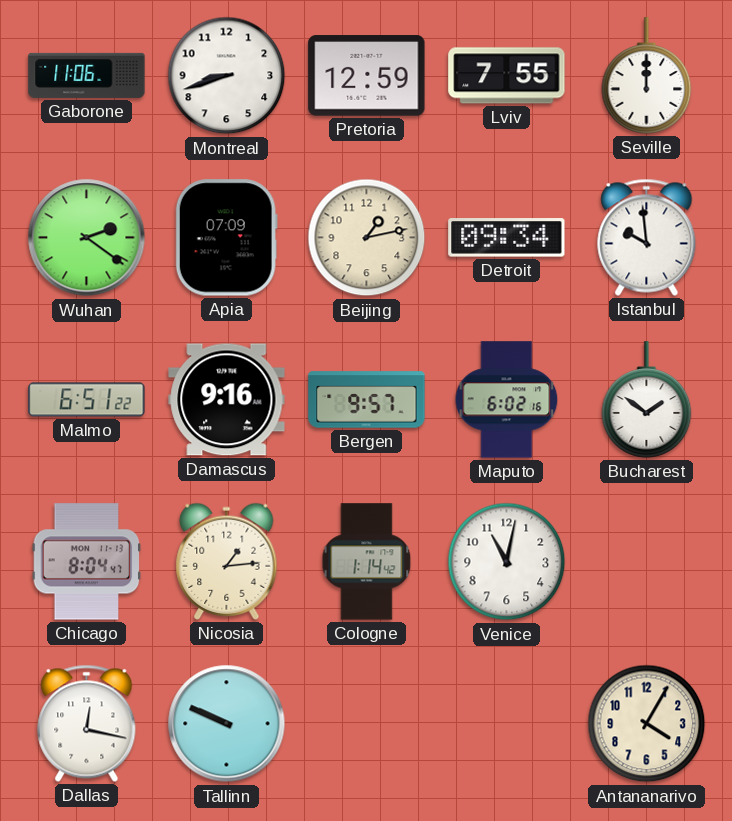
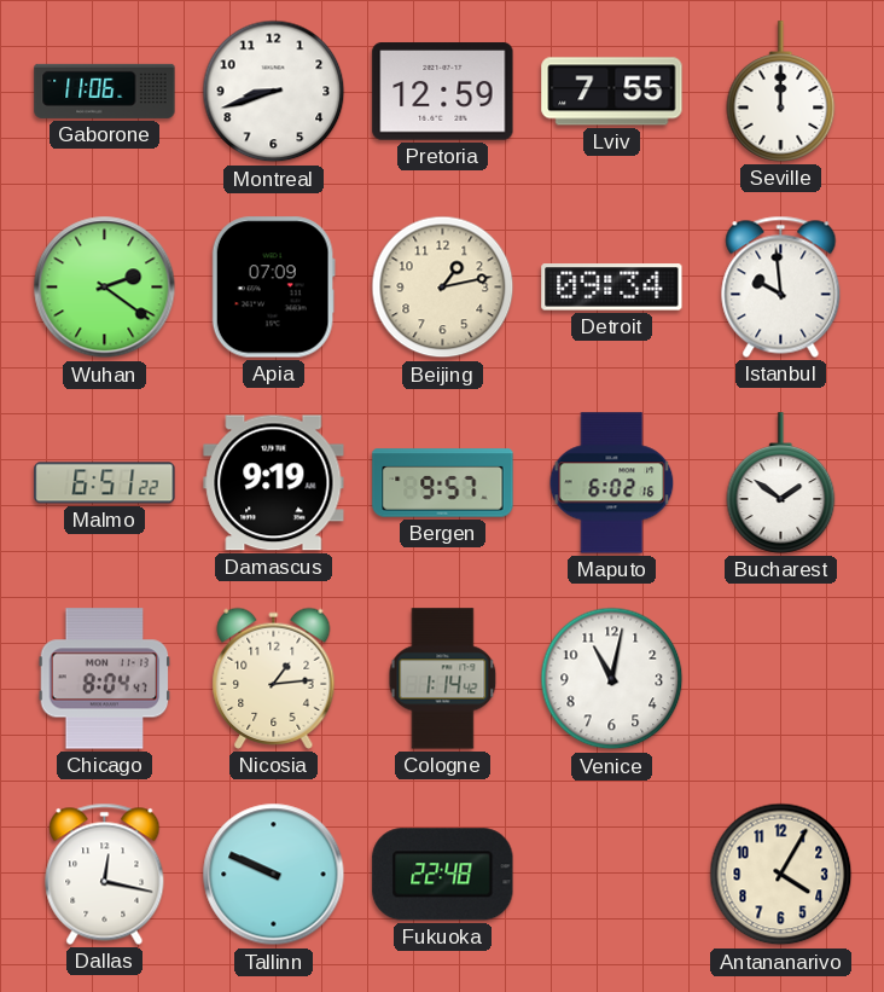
Damascus: 9:16 -> 9:19
Fukuoka: none -> 22:48
